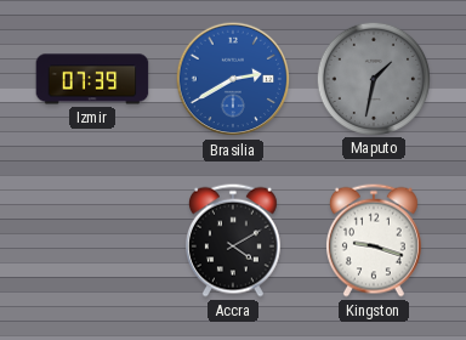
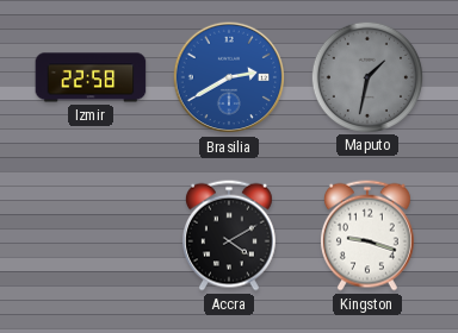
Izmir: 07:39 -> 22:58
